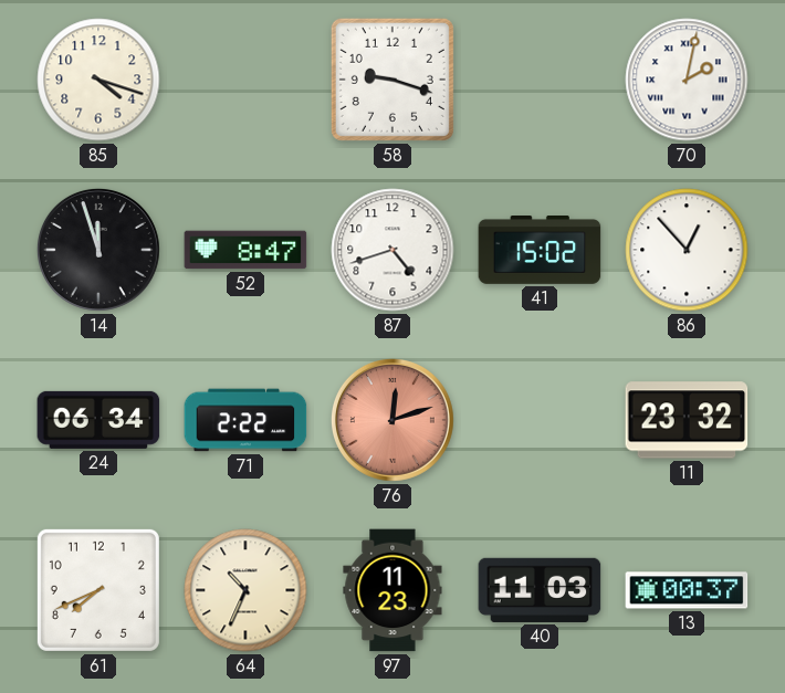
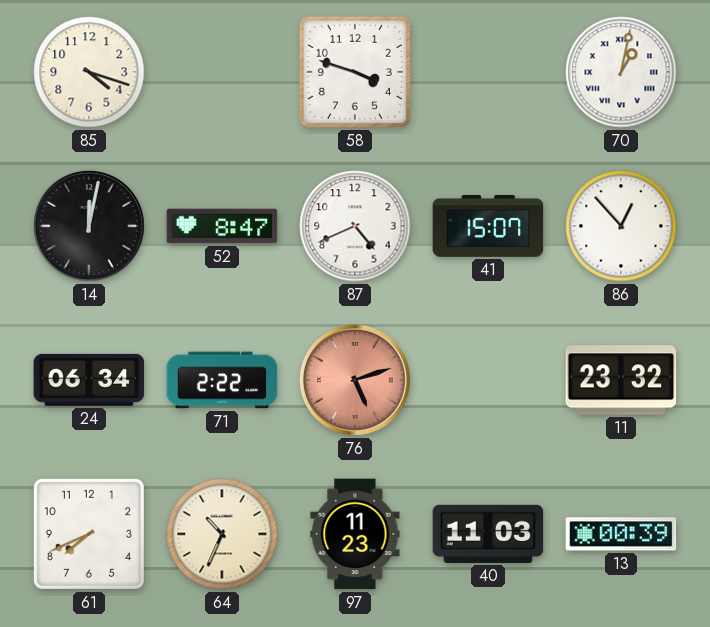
58: 9:18 -> 3:48
70: 2:02 -> 1:02
14: 11:57 -> 12:02
87: 4:42 -> 4:41
41: 15:02 -> 15:07
76: 12:12 -> 5:12
13: 00:37 -> 00:39
